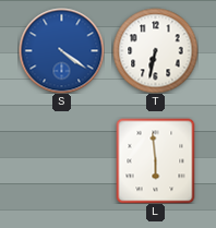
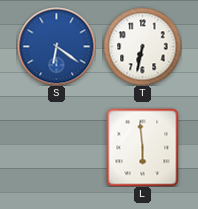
S: 4:21 -> 6:21
